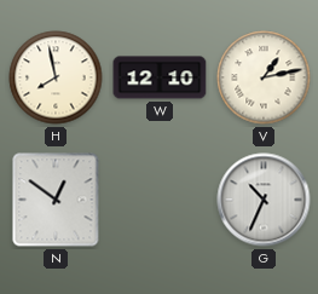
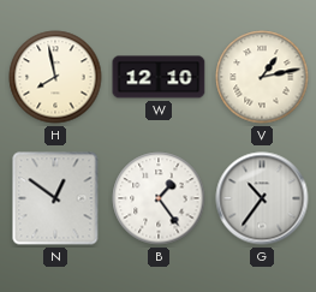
B: none -> 1:24
G: 10:34 -> 10:36
